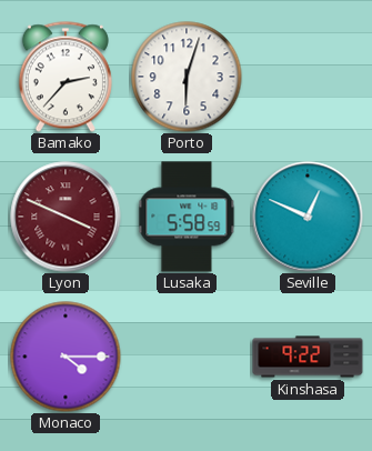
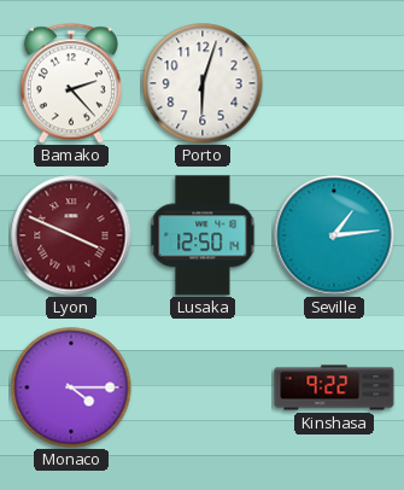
Bamako: 2:37 -> 2:23
Lusaka: 5:58 -> 12:50
Seville: 12:49 -> 1:14
